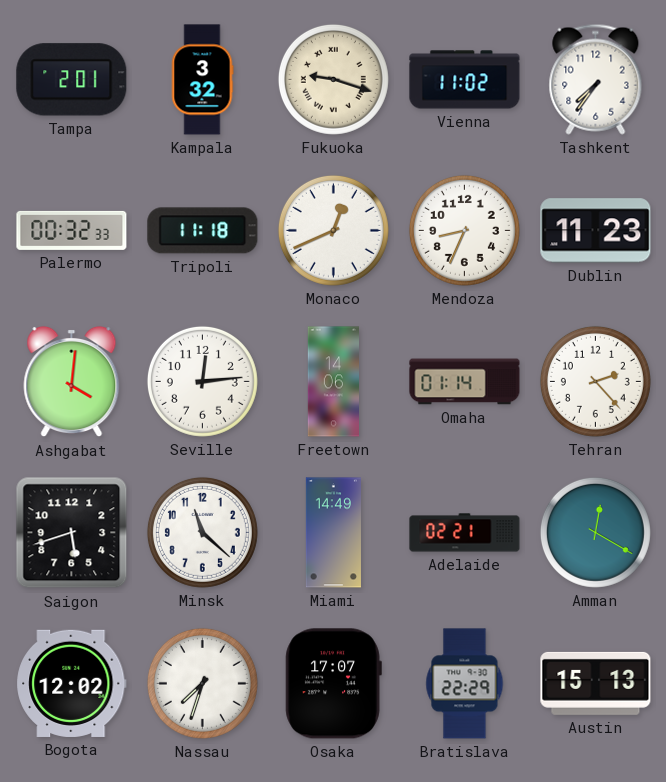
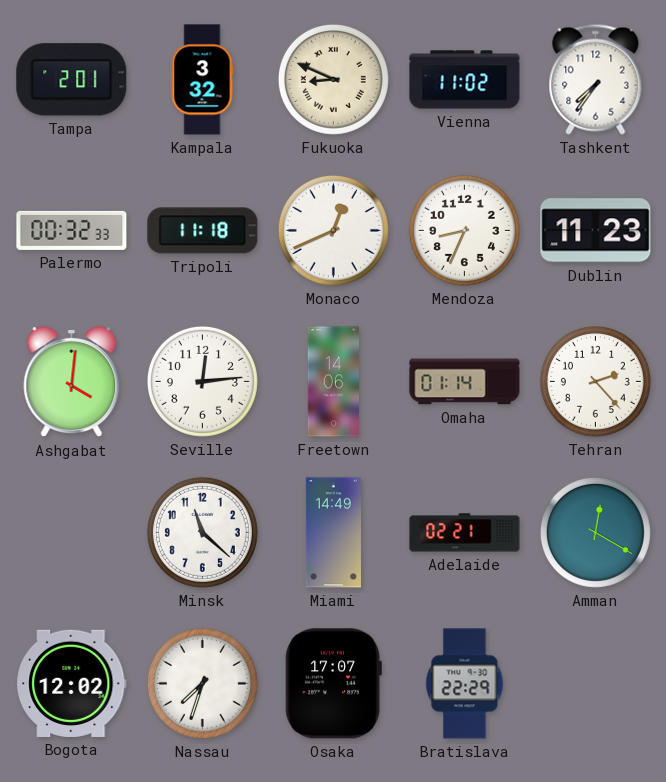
Fukuoka: 9:18 -> 8:49
Saigon: 5:42 -> none
Austin: 15:13 -> none
